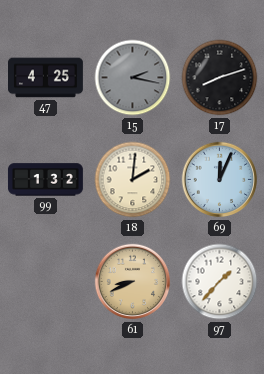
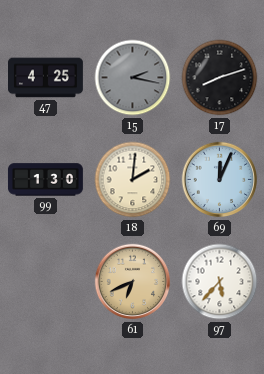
99: 1:32 -> 1:30
61: 8:41 -> 6:41
97: 1:37 -> 5:37
